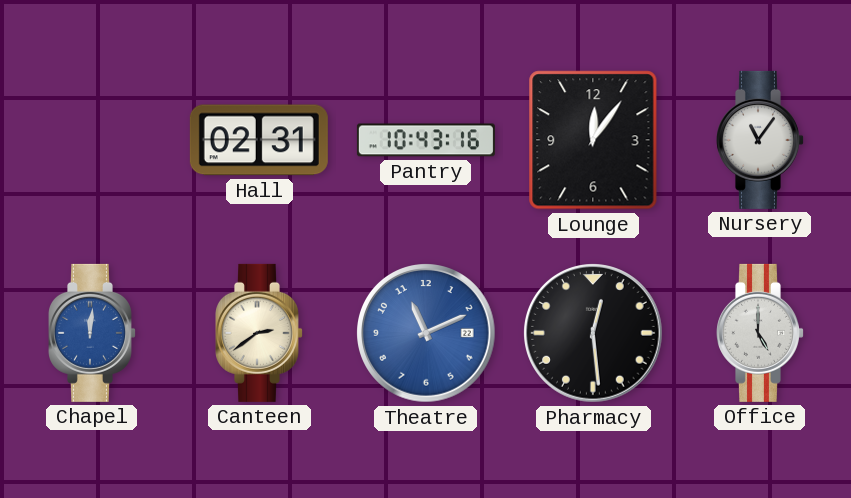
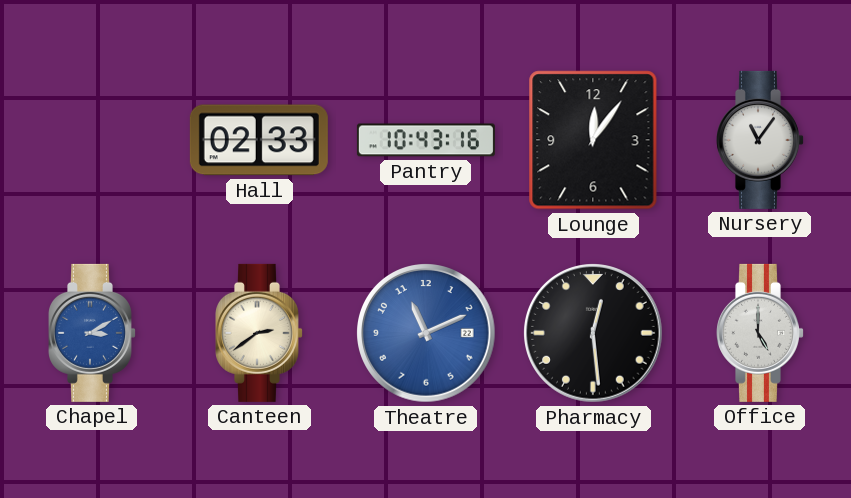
Hall: 02:31 -> 02:33
Chapel: 12:01 -> 3:10
